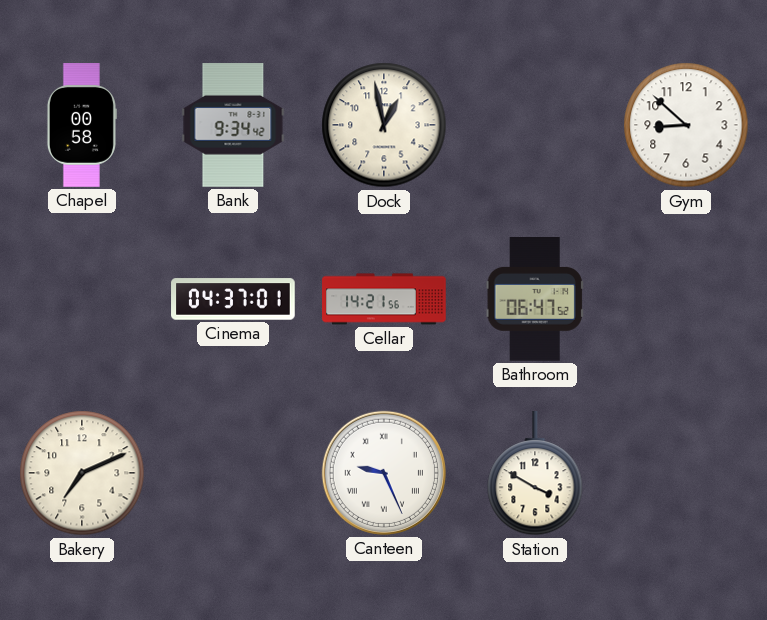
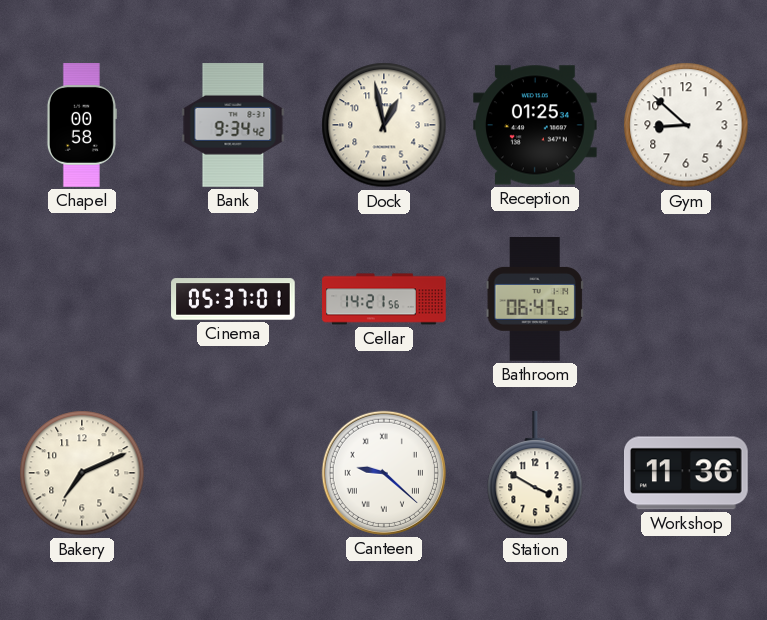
Reception: none -> 01:25
Cinema: 04:37 -> 05:37
Canteen: 9:26 -> 9:22
Workshop: none -> 11:36
